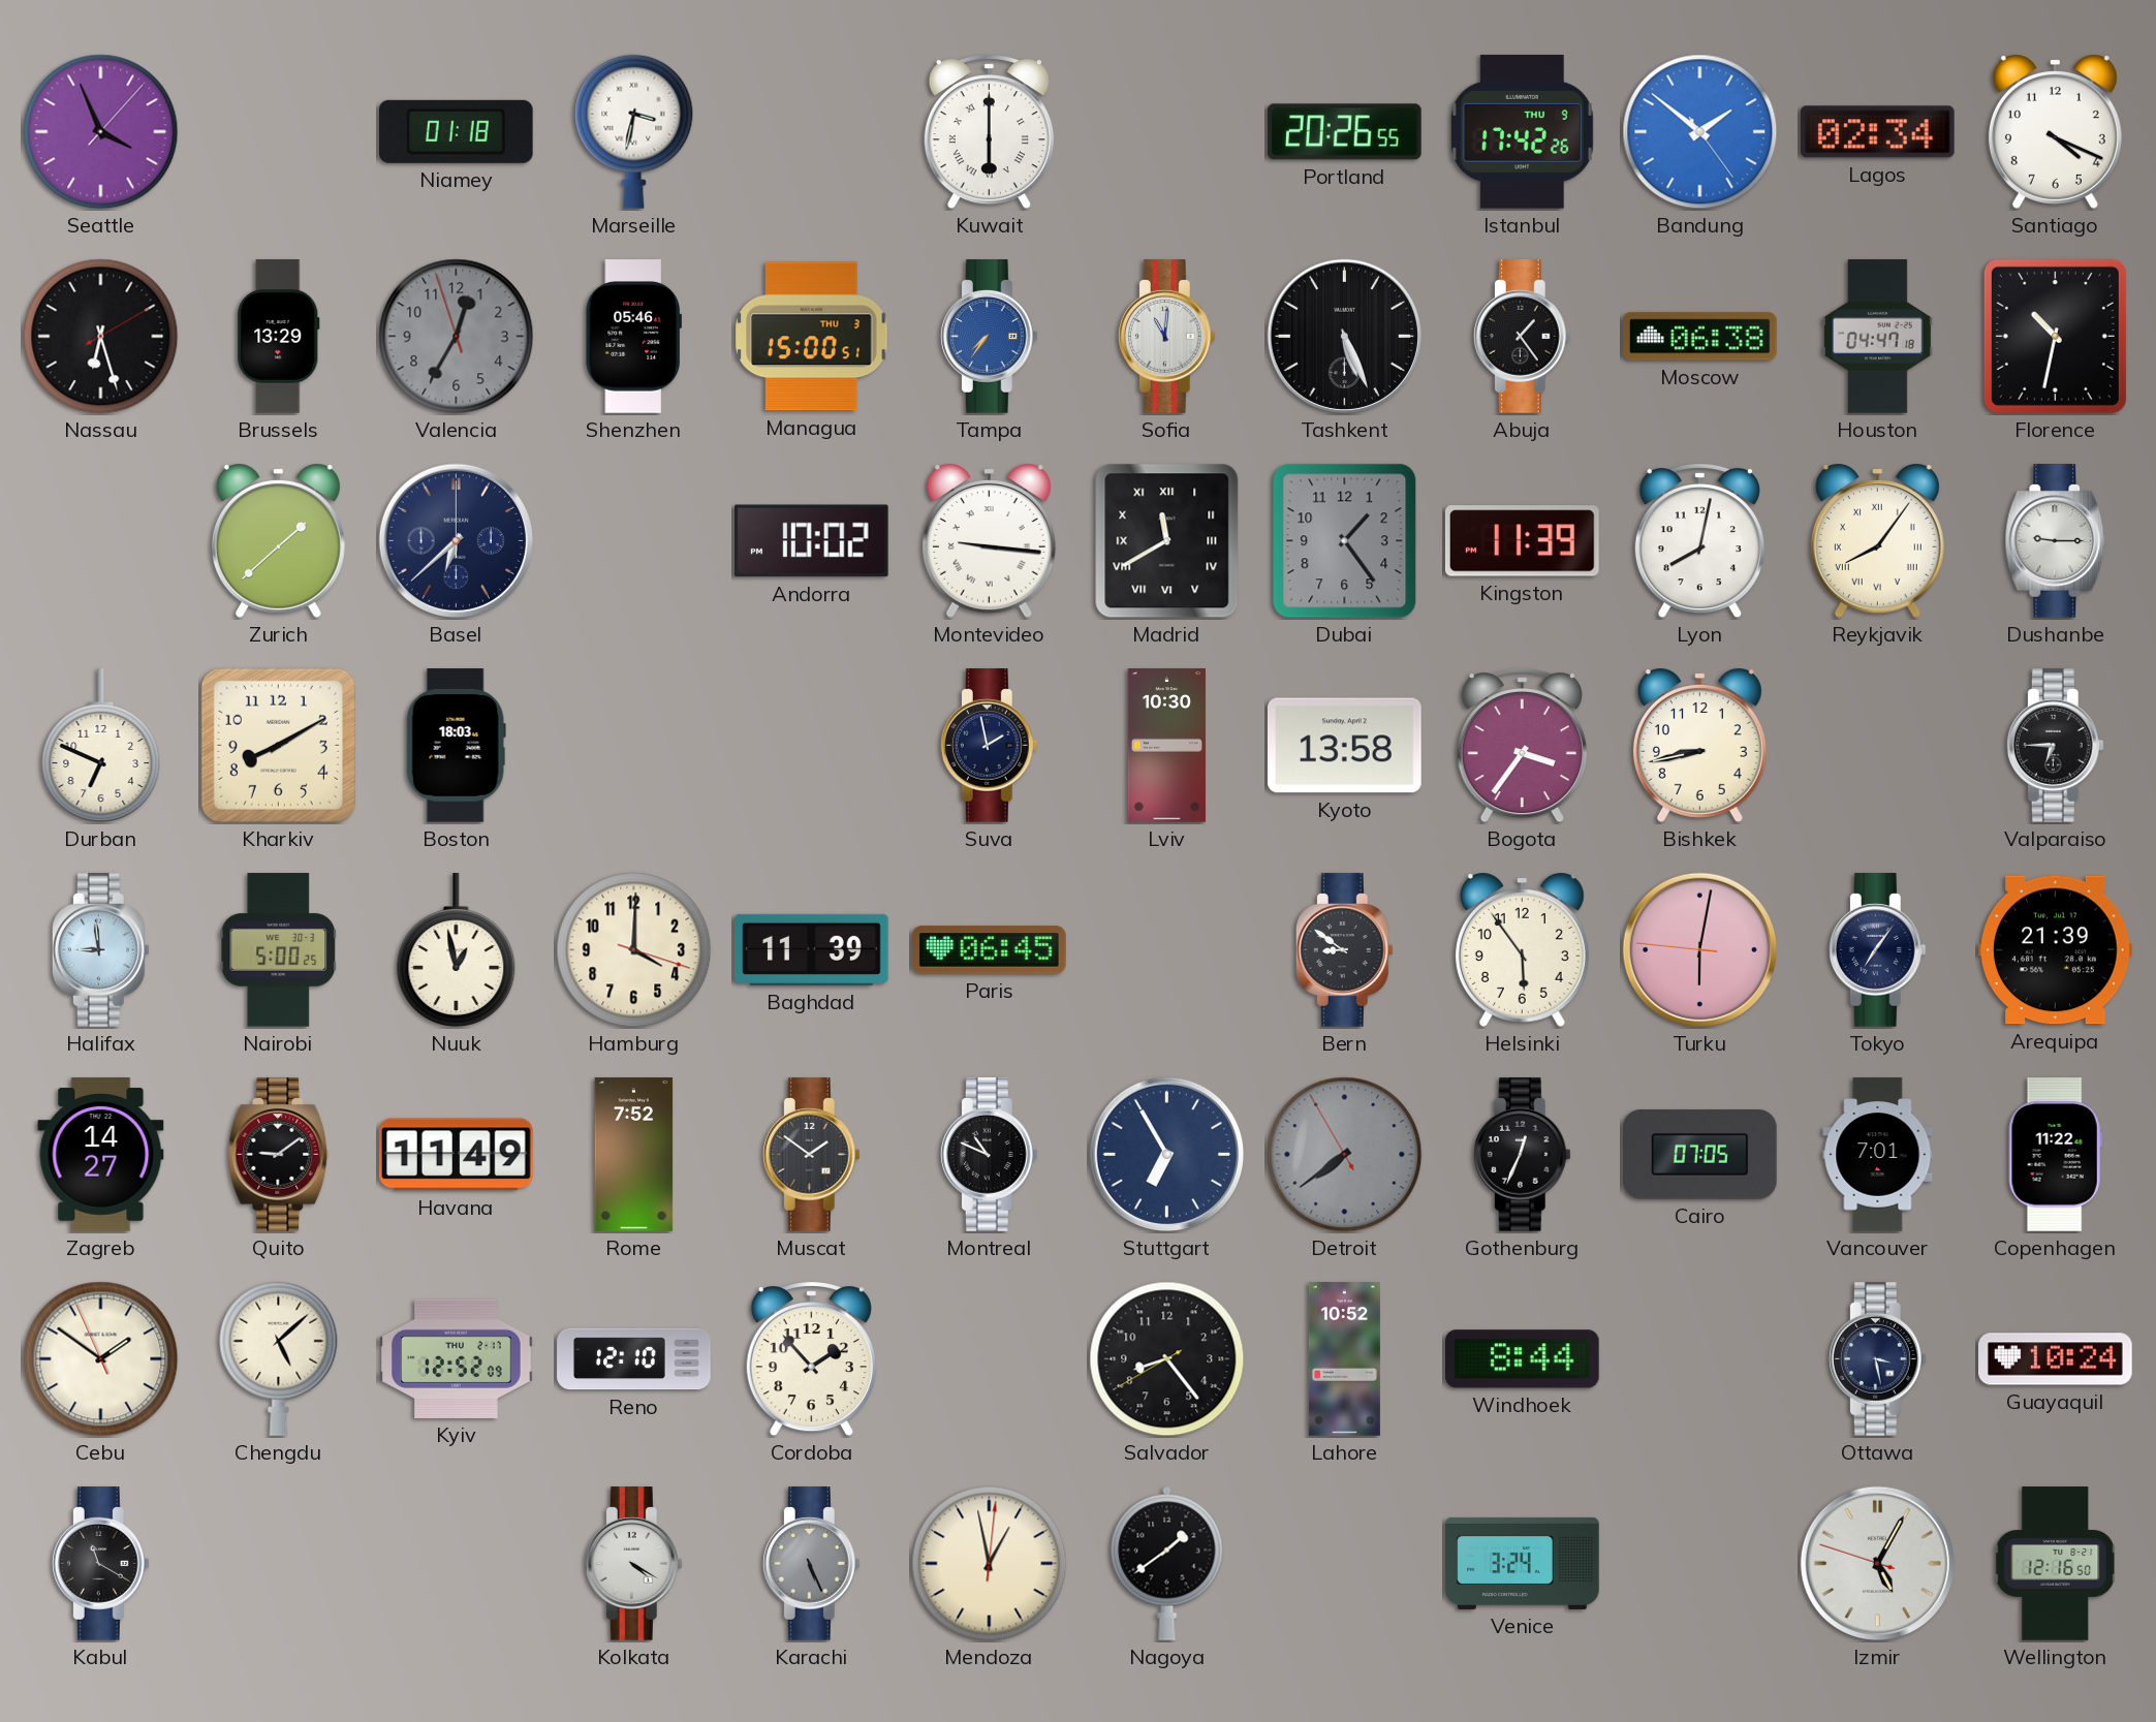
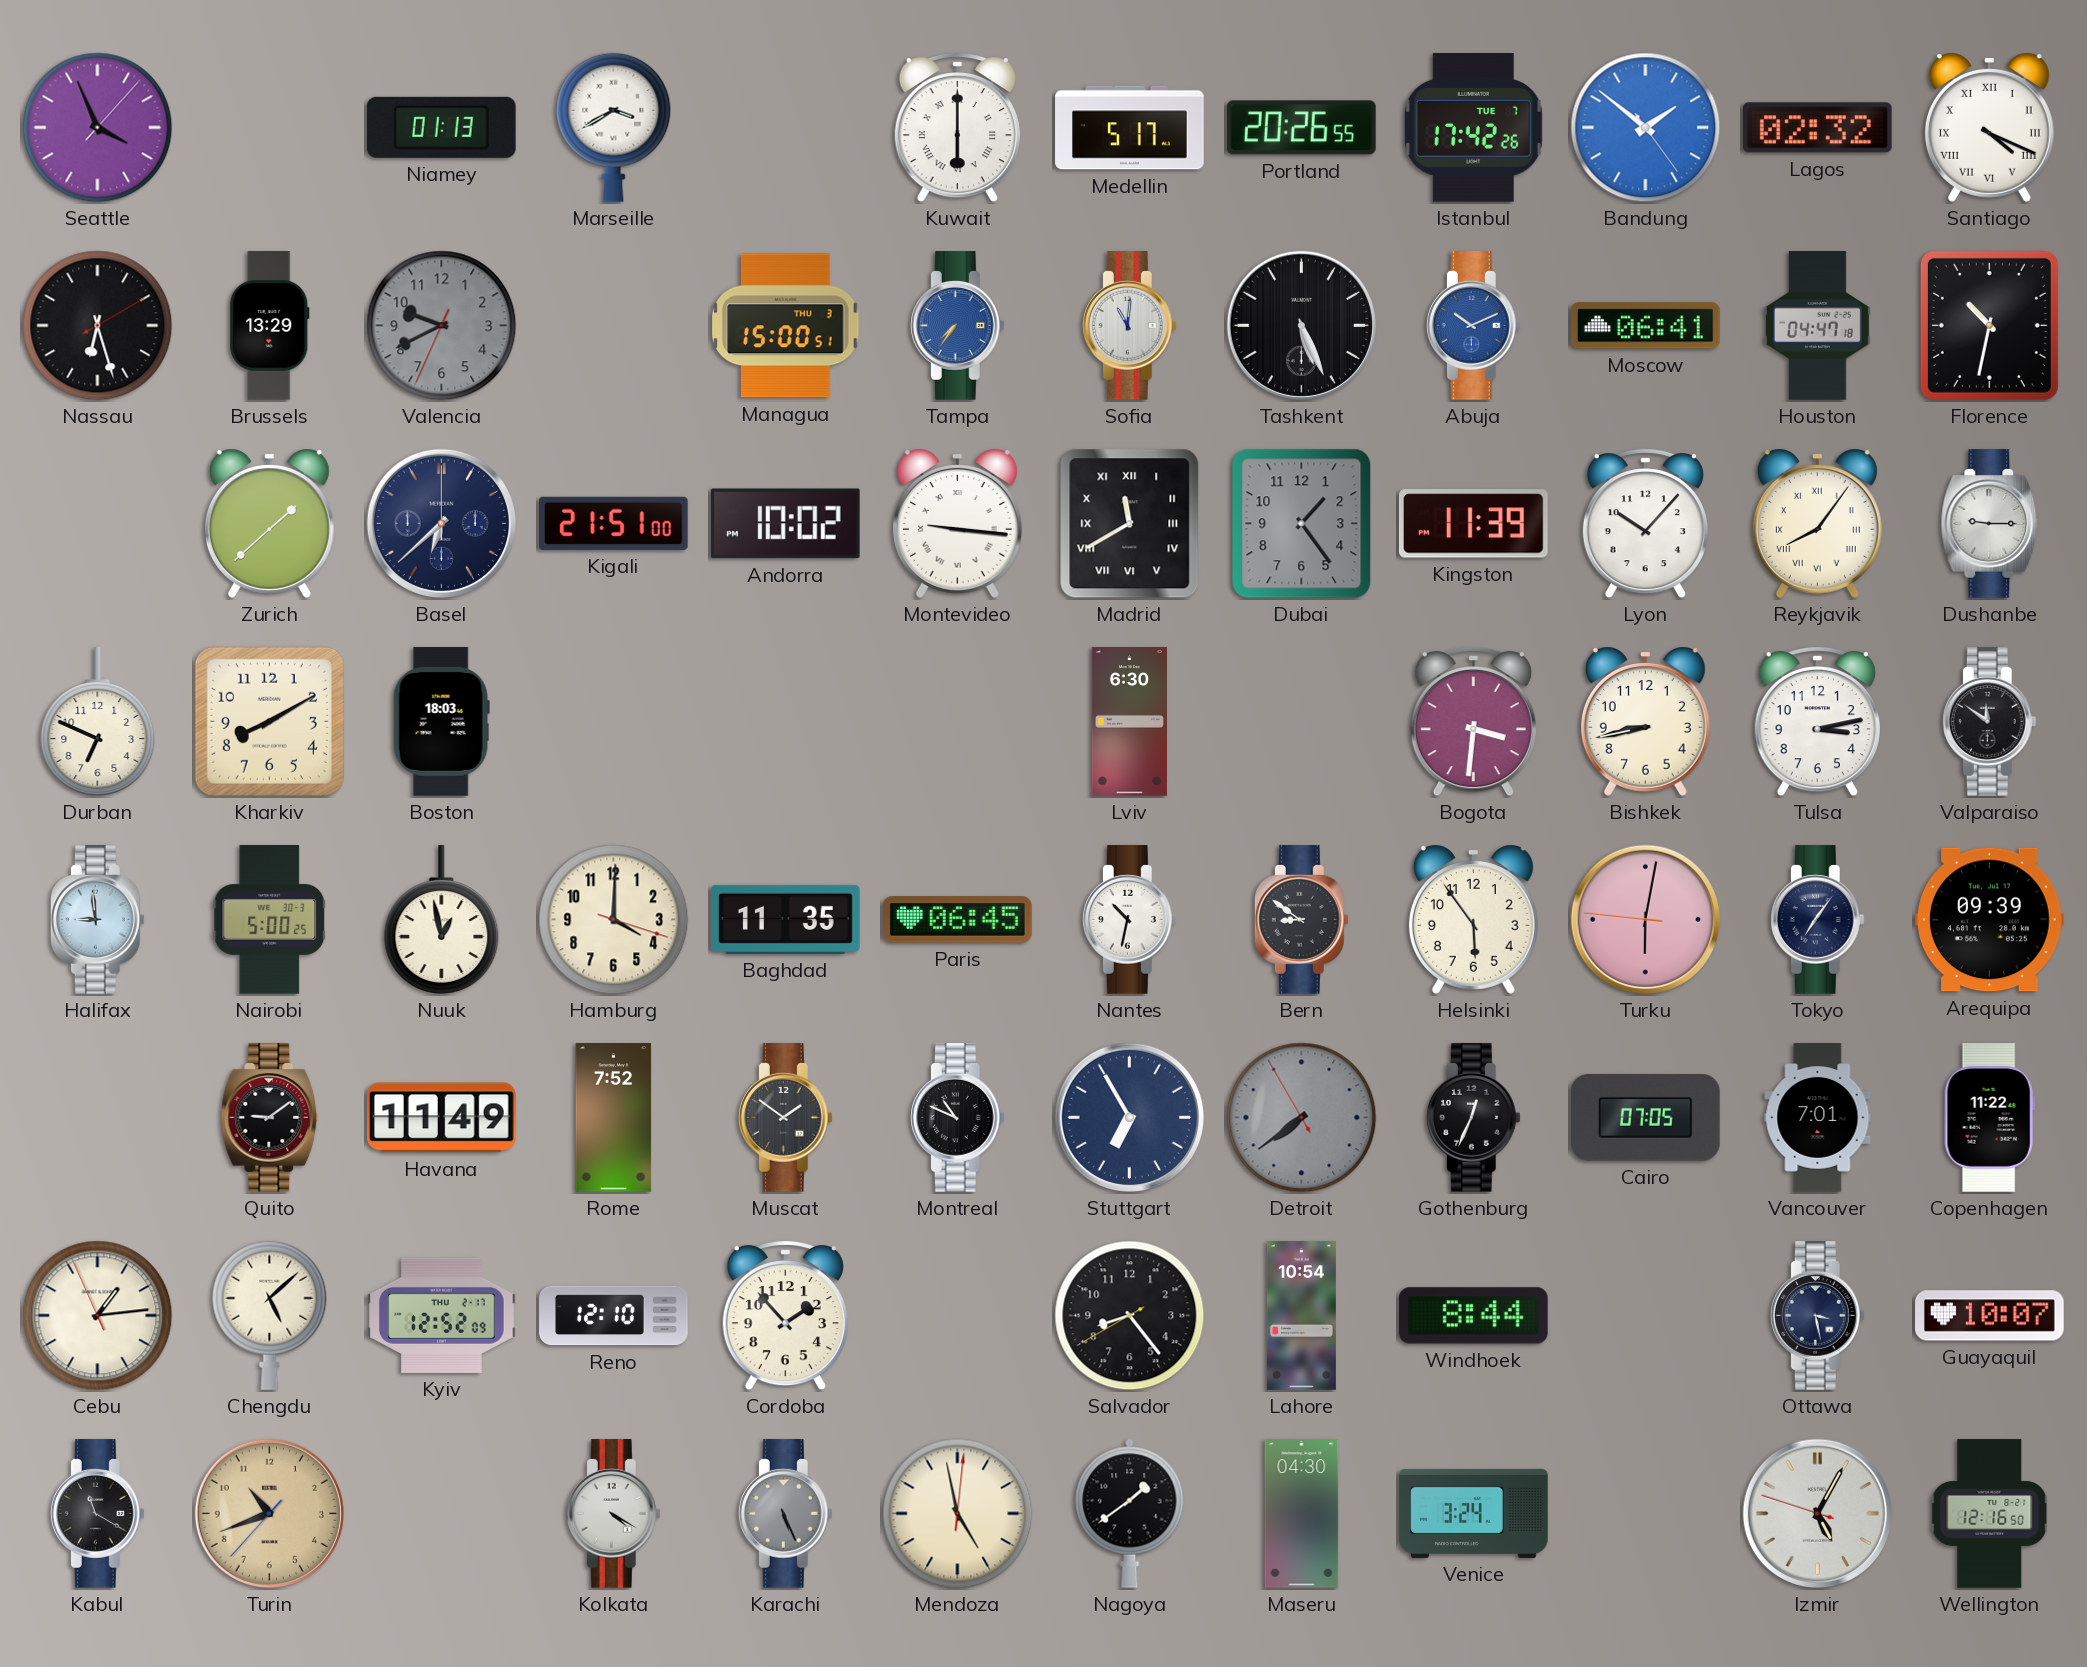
Niamey: 01:18 -> 01:13
Marseille: 3:32 -> 3:40
Medellin: none -> 5:17
Istanbul date: THU 9 -> TUE 7
Lagos: 02:34 -> 02:32
Santiago numerals: Arabic -> Roman
Valencia: 12:34 -> 9:40
Shenzhen: 05:46 -> none
Abuja: 1:24 -> 10:11
Abuja dial: black -> blue
Moscow: 06:38 -> 06:41
Kigali: none -> 21:51
Lyon: 8:02 -> 10:07
Suva: 1:58 -> none
Lviv: 10:30 -> 6:30
Kyoto: 13:58 -> none
Bogota: 3:36 -> 3:31
Tulsa: none -> 3:13
Valparaiso: 6:45 -> 11:51
Baghdad: 11:39 -> 11:35
Nantes: none -> 10:32
Arequipa: 21:39 -> 09:39
Zagreb: 14:27 -> none
Cebu: 1:50 -> 1:13
Lahore: 10:52 -> 10:54
Guayaquil: 10:24 -> 10:07
Turin: none -> 10:41
Mendoza: 12:58 -> 4:58
Maseru: none -> 04:30
